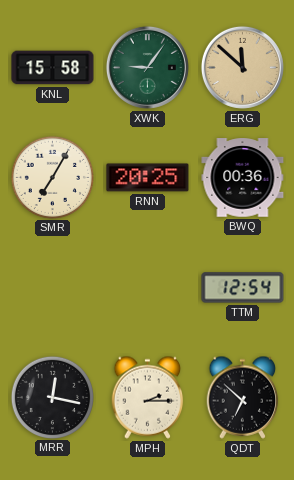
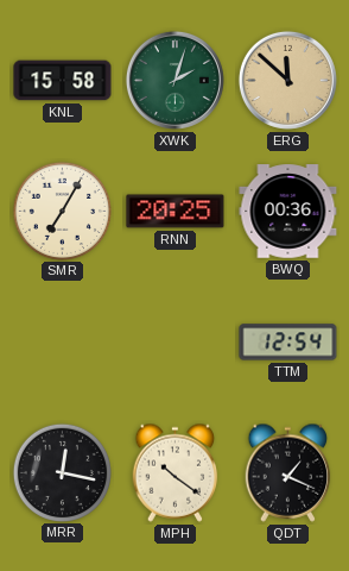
XWK: 9:06 -> 2:03
MPH: 2:15 -> 10:21
QDT: 6:52 -> 1:19
